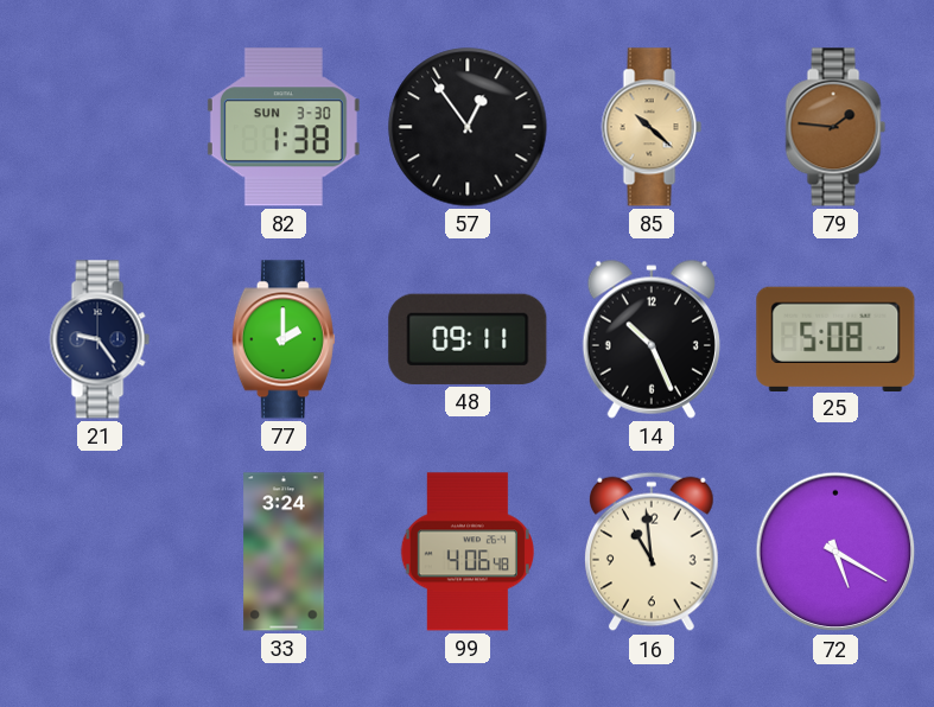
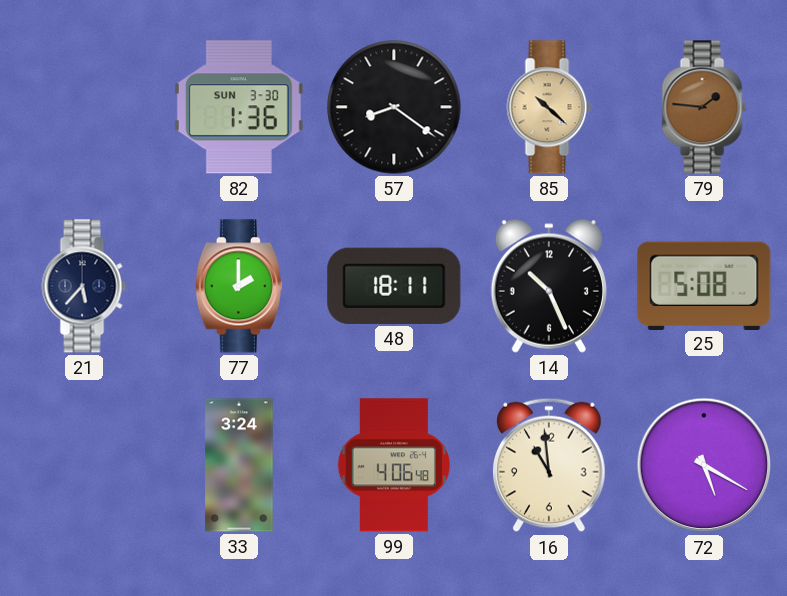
82: 1:38 -> 1:36
57: 12:54 -> 8:21
21: 9:24 -> 5:37
48: 09:11 -> 18:11
